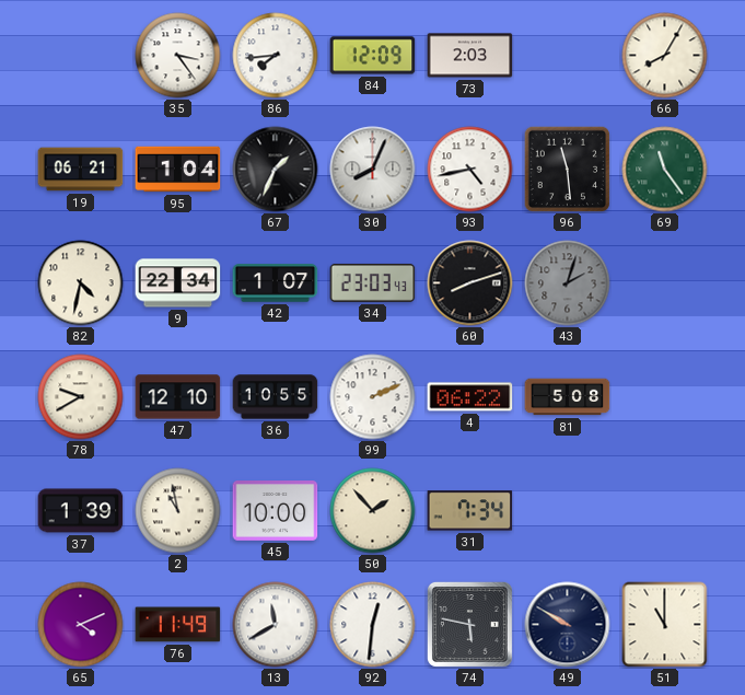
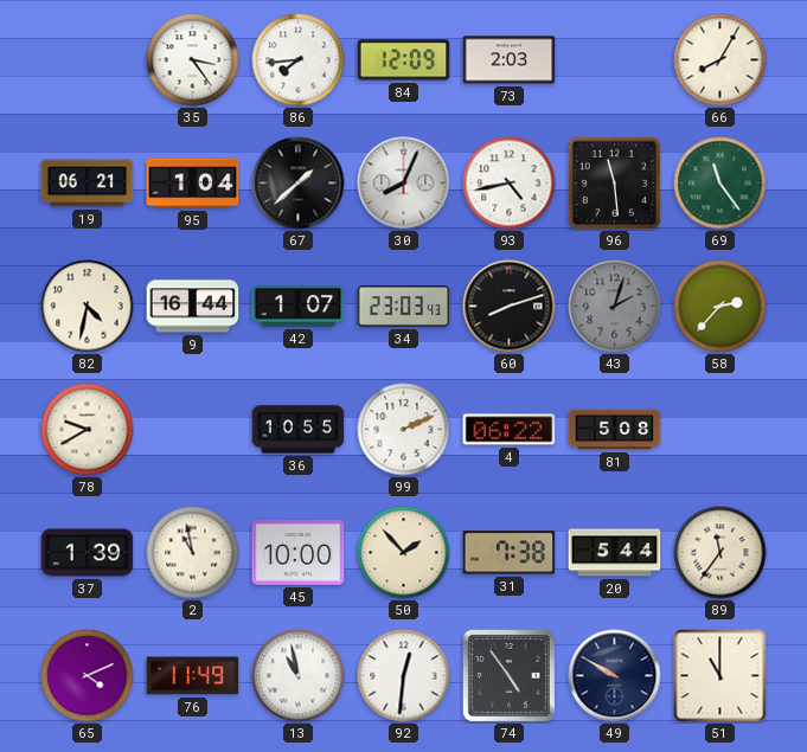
67: 1:34 -> 1:38
9: 22:34 -> 16:44
58: none -> 2:37
47: 12:10 -> none
31: 7:34 -> 7:38
20: none -> 5:44
89: none -> 11:36
13: 11:40 -> 10:58
74: 5:47 -> 4:54
